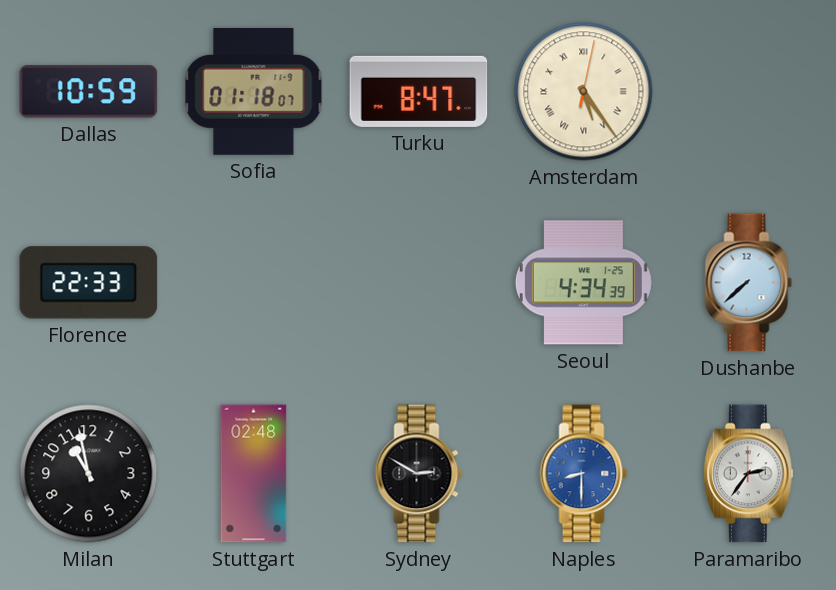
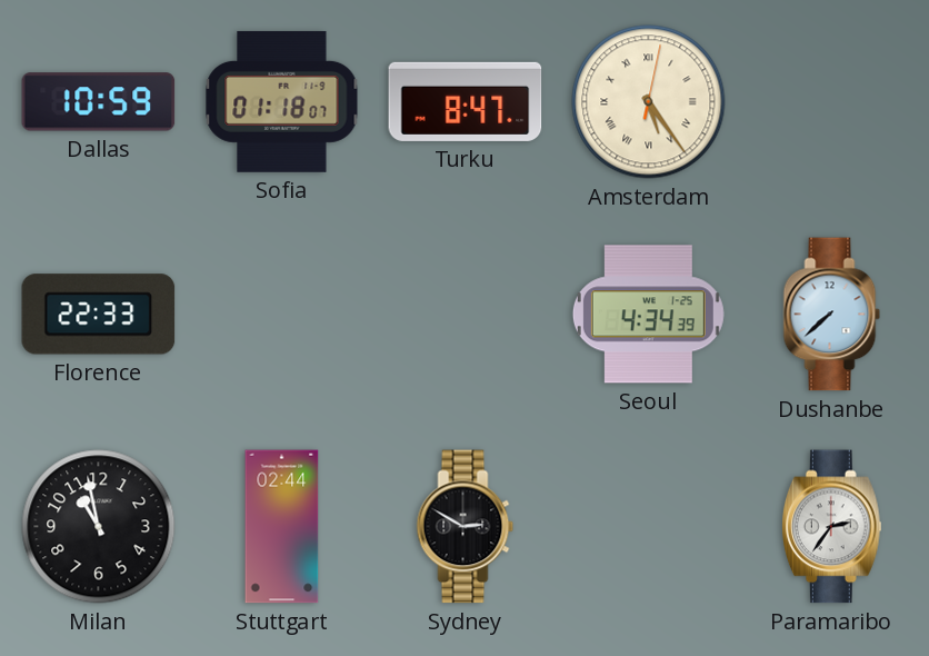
Stuttgart: 02:48 -> 02:44
Naples: 8:30 -> none
